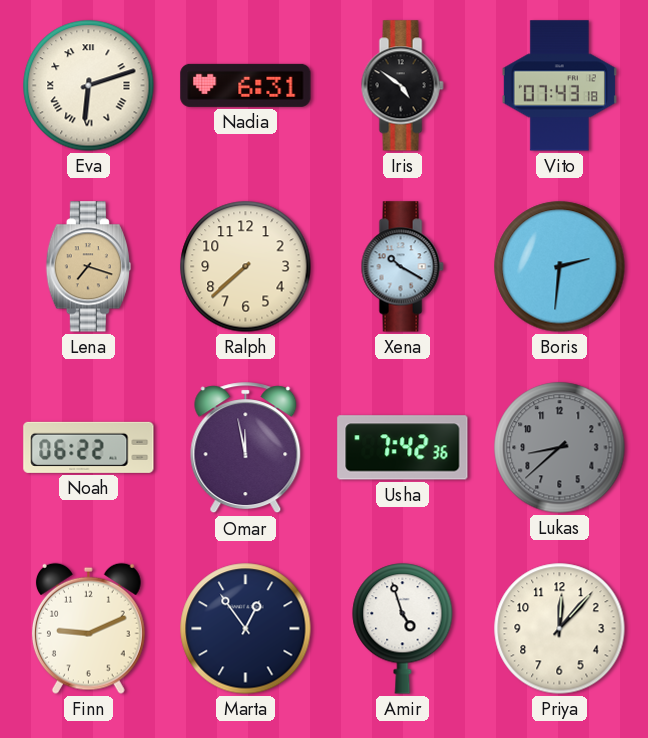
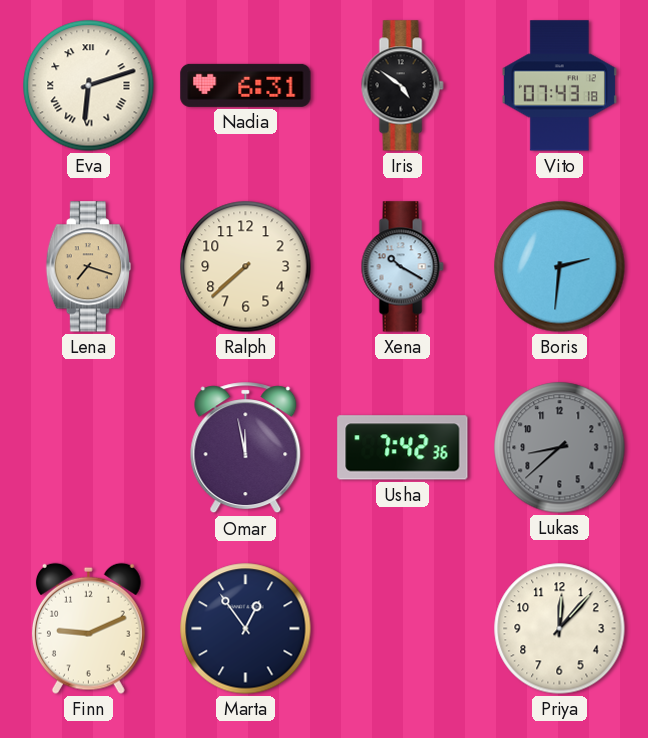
Noah: 06:22 -> none
Amir: 4:57 -> none
